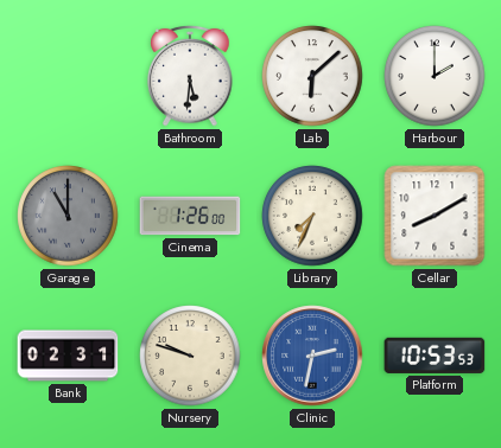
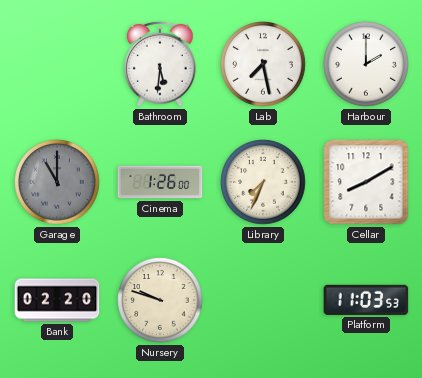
Lab: 6:08 -> 7:28
Bank: 02:31 -> 02:20
Clinic: 2:32 -> none
Platform: 10:53 -> 11:03
